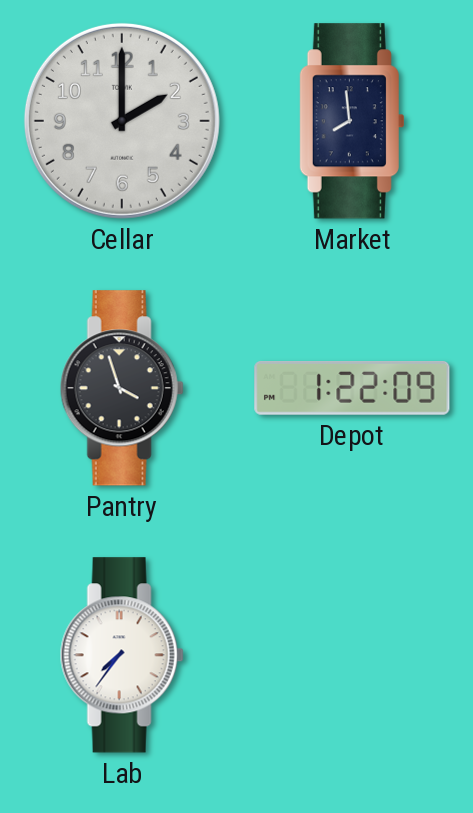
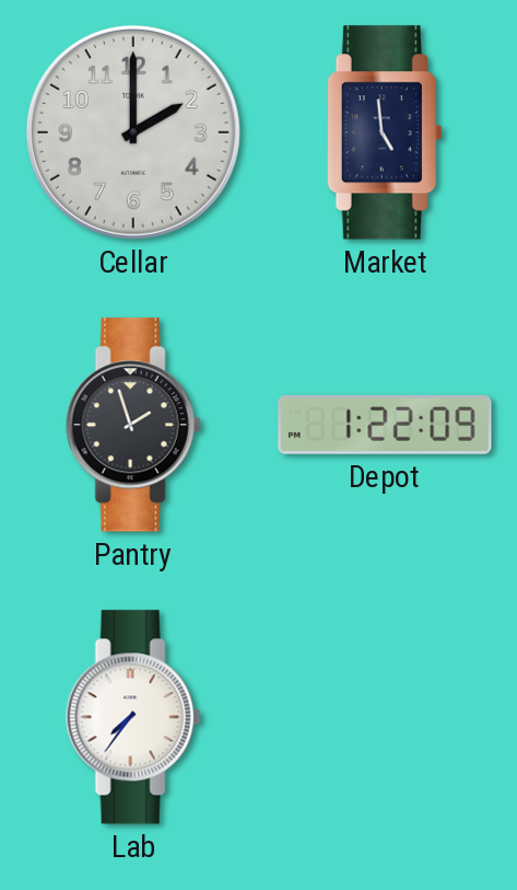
Market: 7:59 -> 4:59
Pantry: 3:57 -> 1:57
